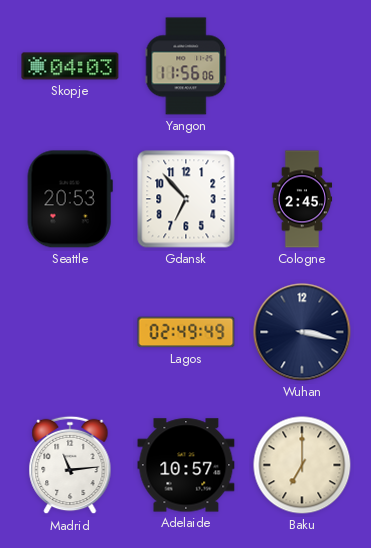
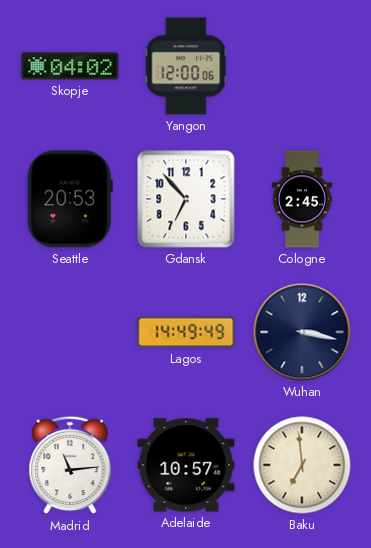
Skopje: 04:03 -> 04:02
Yangon: 11:56 -> 12:00
Lagos: 02:49 -> 14:49
Baku: 7:00 -> 6:59
